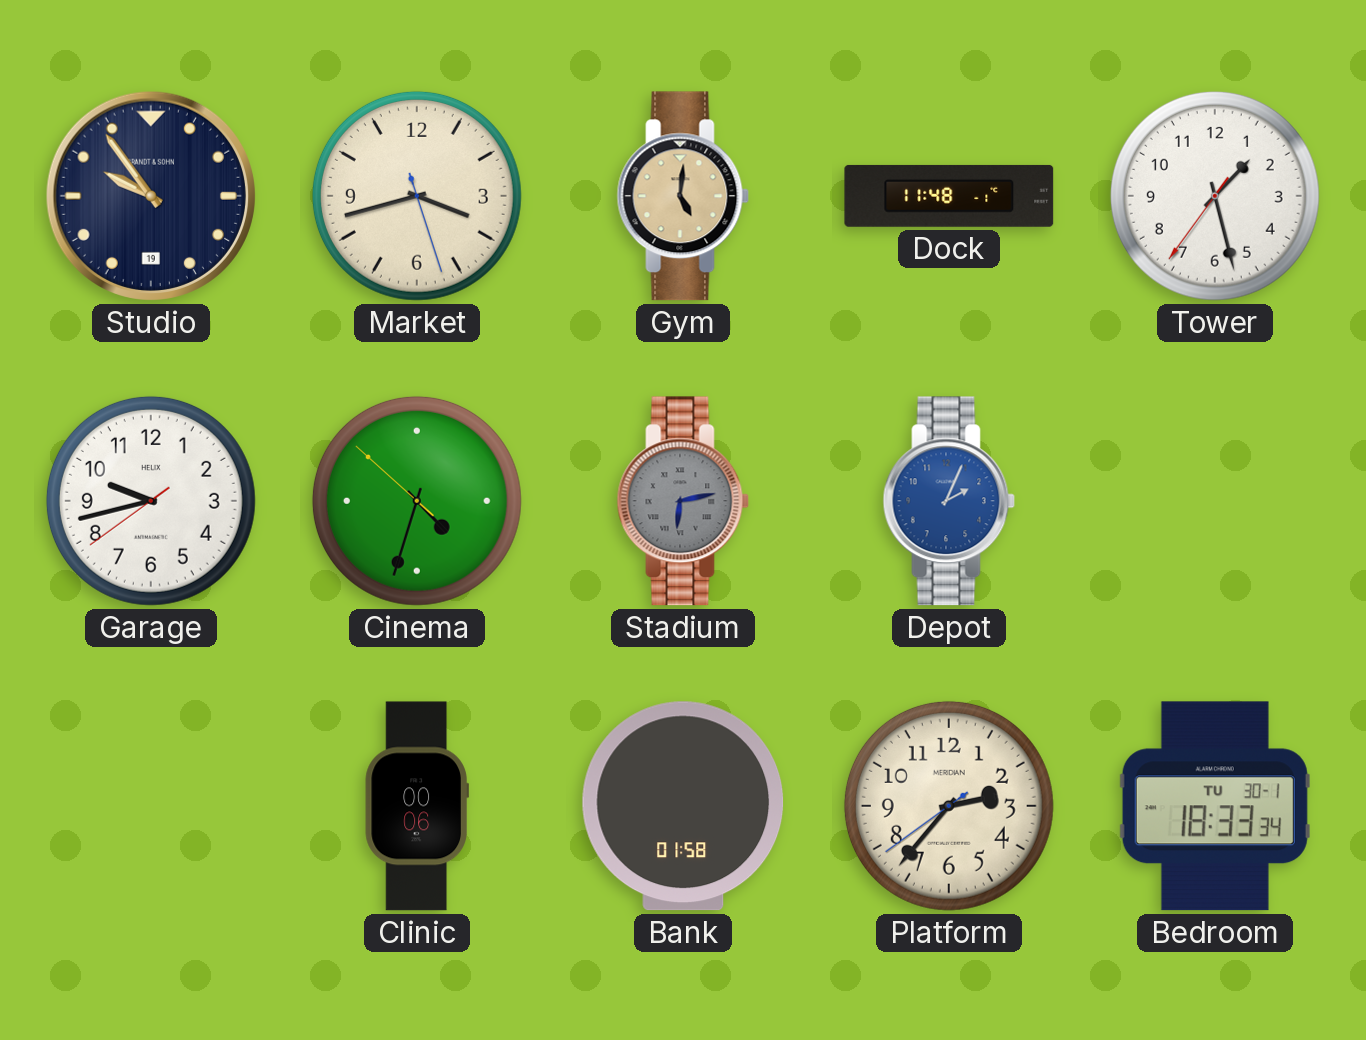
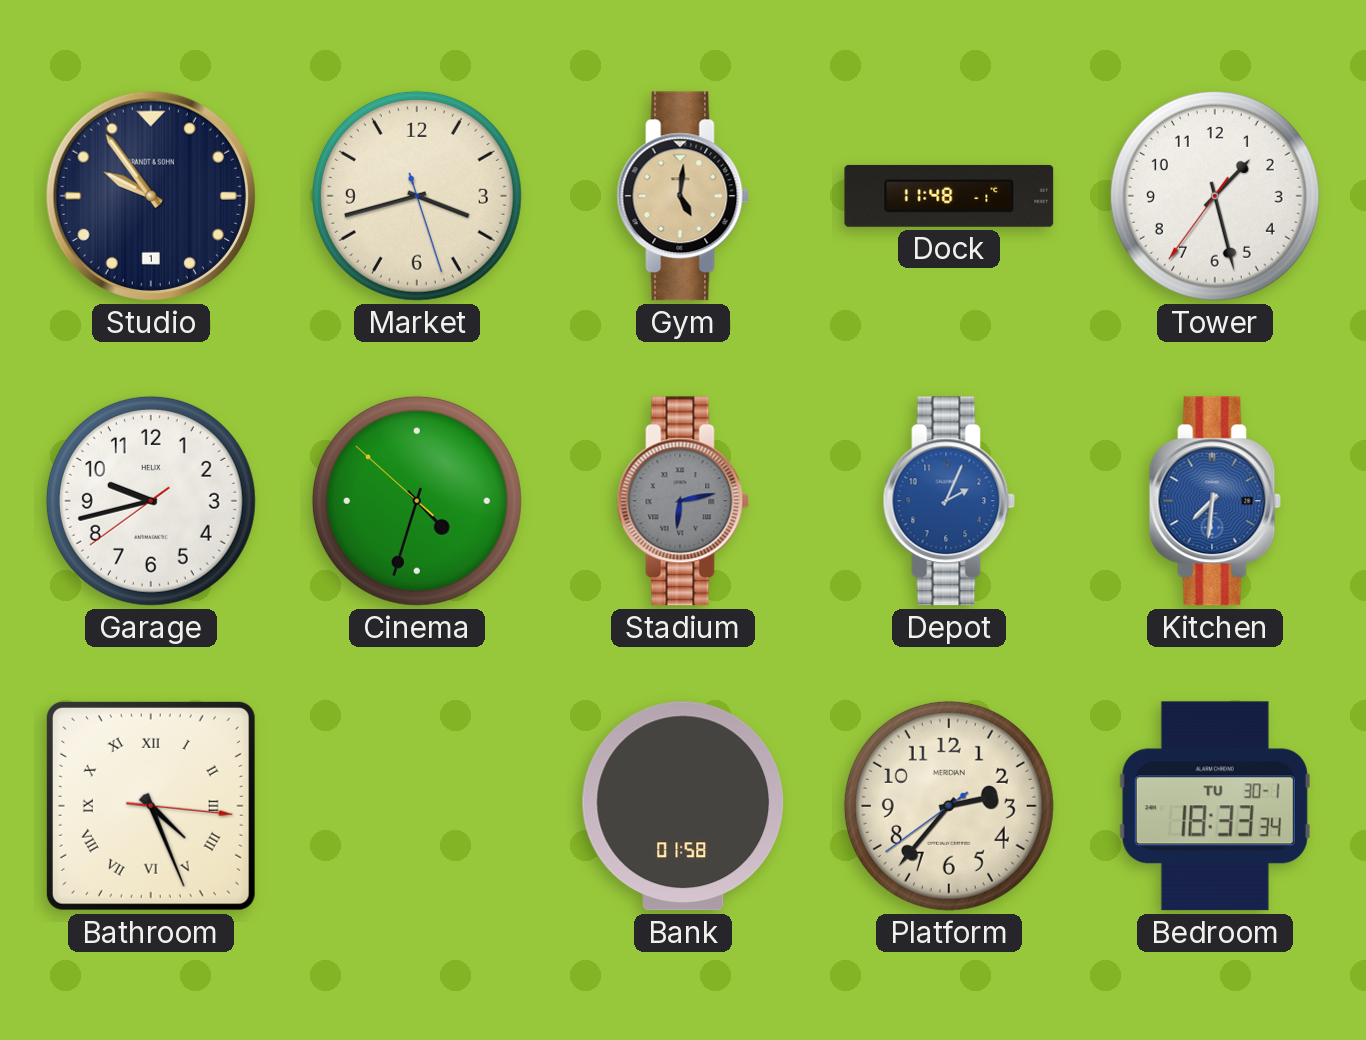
Studio date: 19 -> 1
Kitchen: none -> 7:31
Bathroom: none -> 4:26
Clinic: 00:06 -> none
